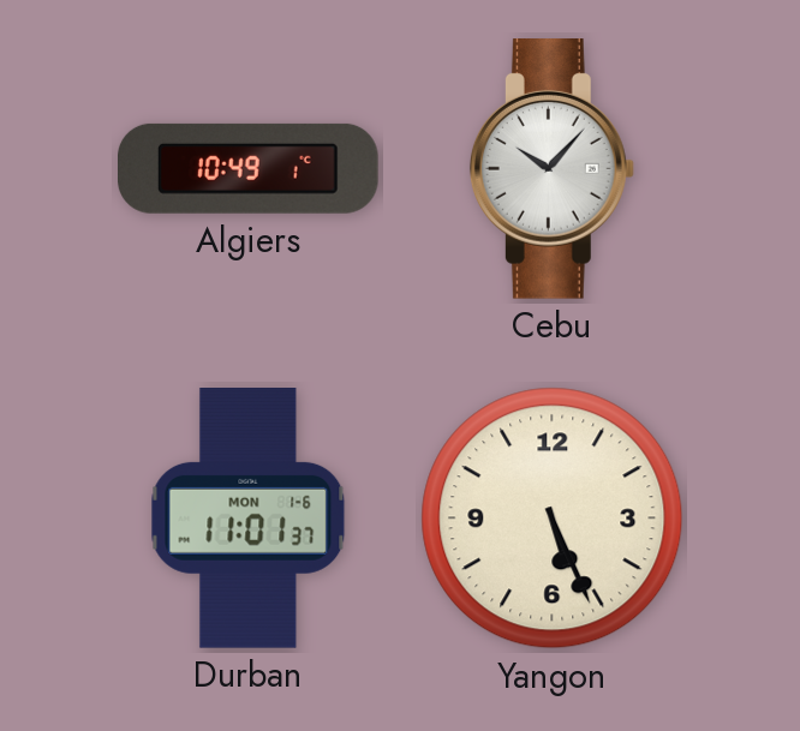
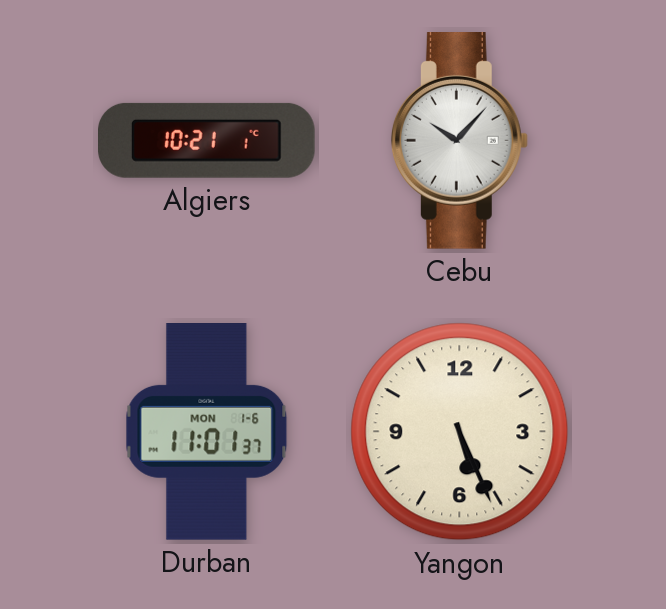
Algiers: 10:49 -> 10:21
